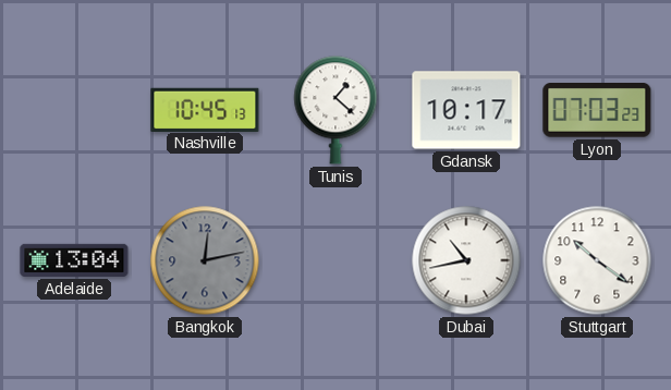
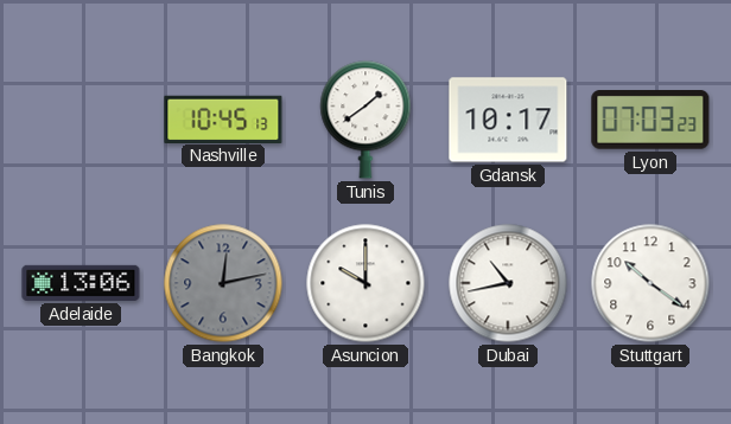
Tunis: 1:22 -> 1:39
Adelaide: 13:04 -> 13:06
Asuncion: none -> 10:00
